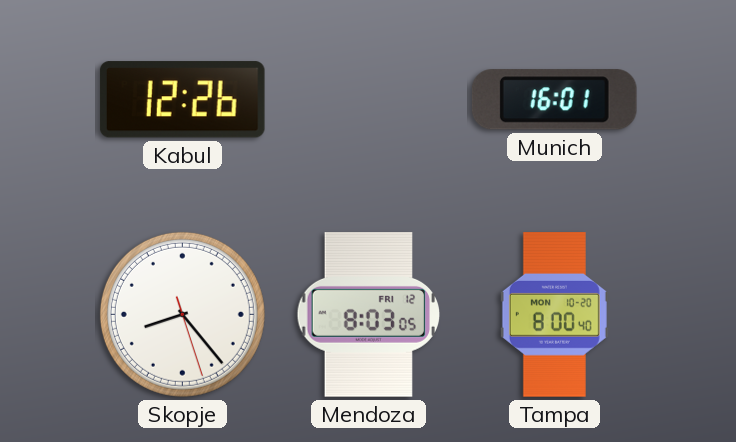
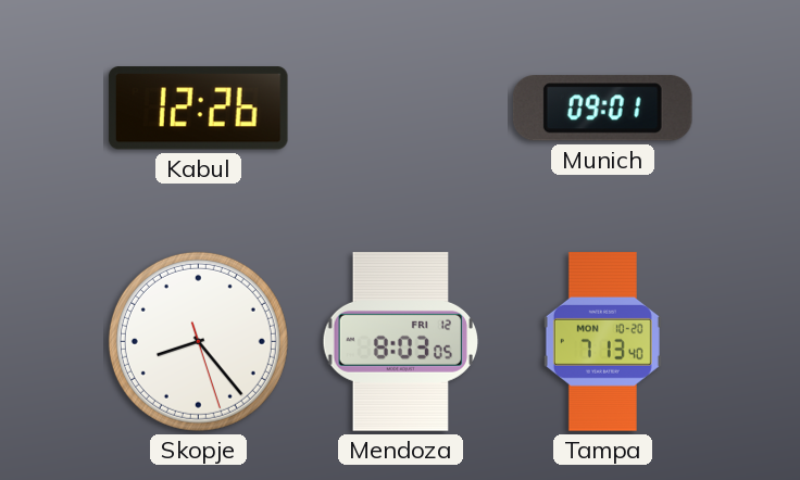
Munich: 16:01 -> 09:01
Tampa: 8:00 -> 7:13
